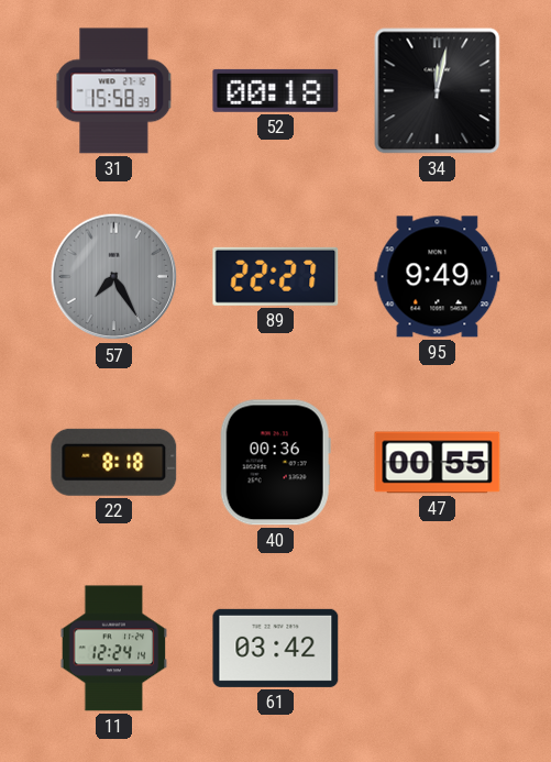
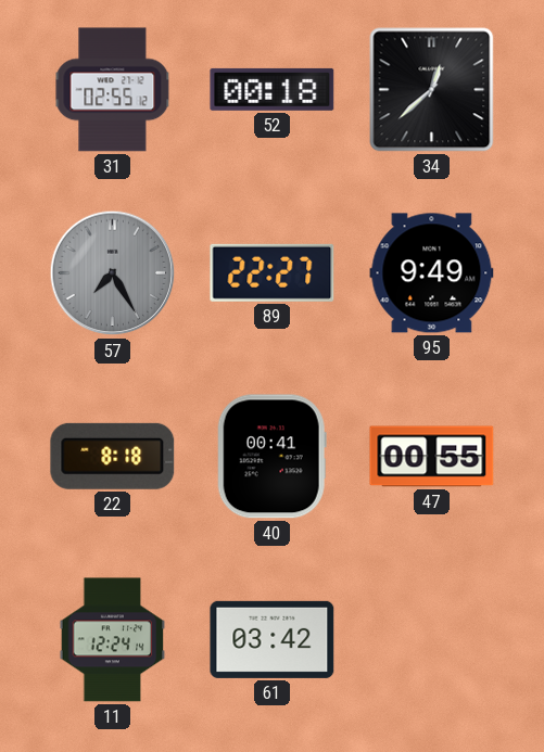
31: 15:58 -> 02:55
34: 12:02 -> 12:38
40: 00:36 -> 00:41
